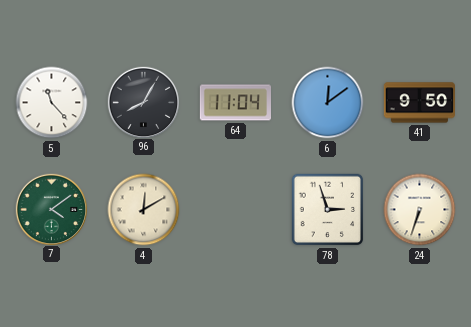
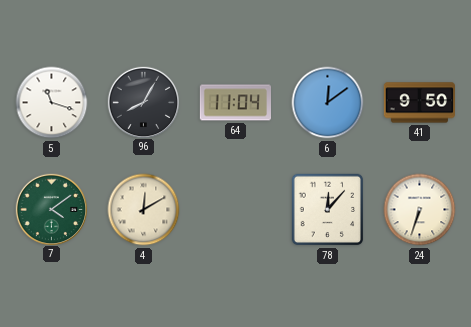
5: 11:23 -> 11:18
78: 2:57 -> 12:07
